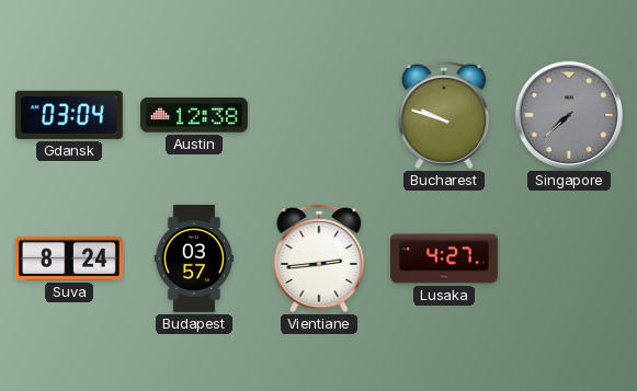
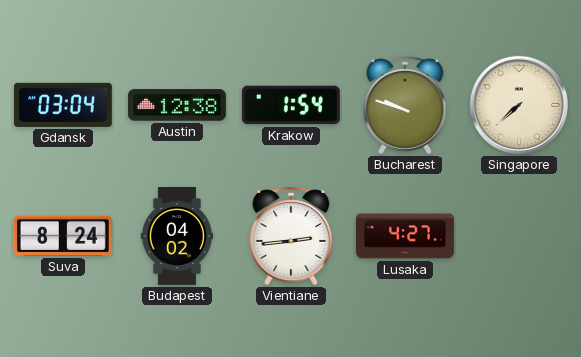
Krakow: none -> 1:54
Singapore dial: grey -> cream
Budapest: 03:57 -> 04:02
